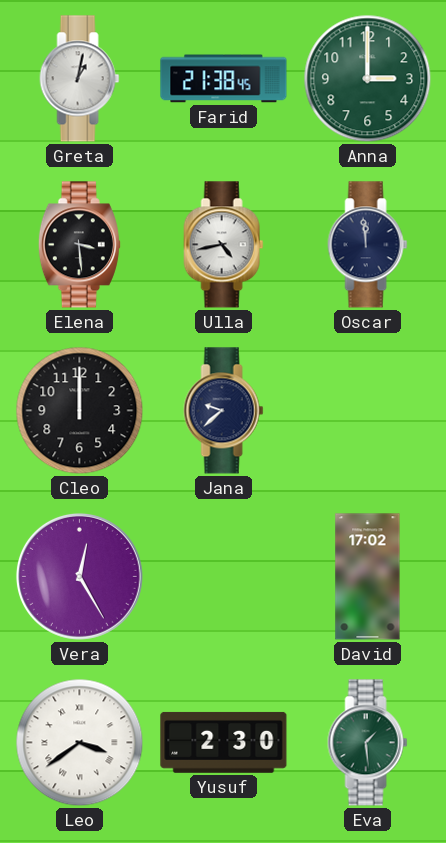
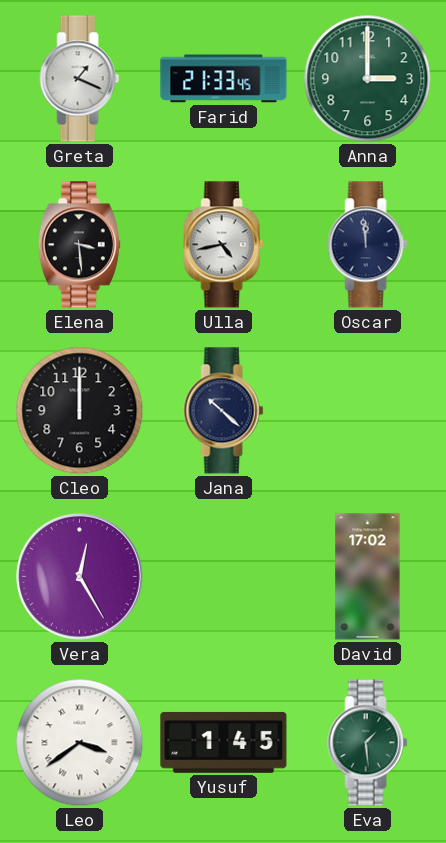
Greta: 1:02 -> 1:19
Farid: 21:38 -> 21:33
Jana: 9:38 -> 10:22
Yusuf: 2:30 -> 1:45
